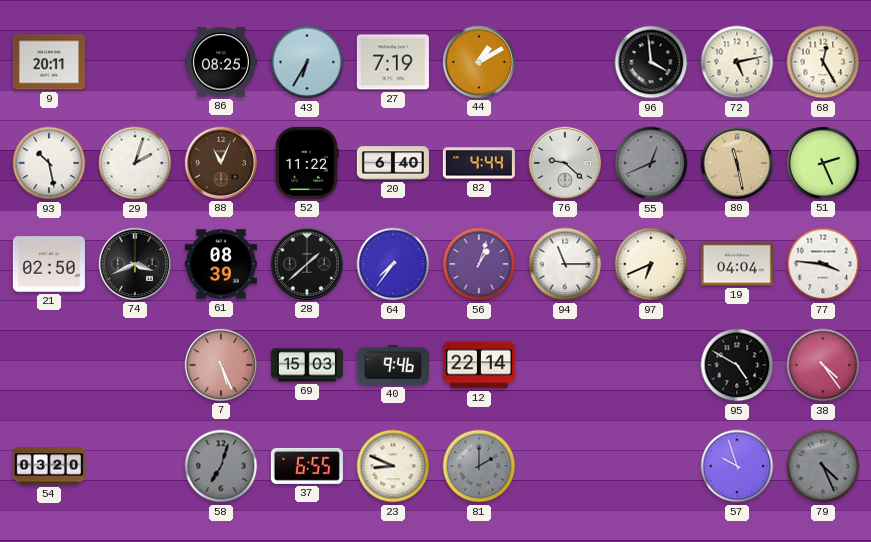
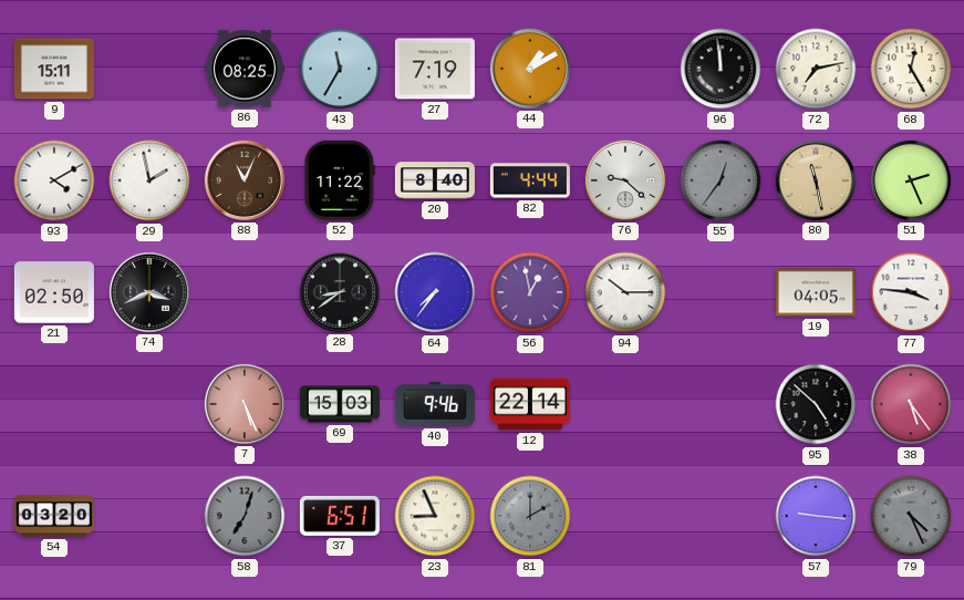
9: 20:11 -> 15:11
43: 6:35 -> 11:35
96: 3:59 -> 11:59
72: 5:13 -> 7:13
93: 10:28 -> 4:10
29: 2:03 -> 1:58
20: 6:40 -> 8:40
55: 12:41 -> 12:36
61: 08:39 -> none
28: 1:38 -> 8:39
56: 1:03 -> 12:58
94: 11:15 -> 10:15
97: 6:41 -> none
19: 04:04 -> 04:05
95: 4:50 -> 4:52
38: 4:24 -> 5:24
37: 6:55 -> 6:51
23: 8:49 -> 8:56
57: 9:57 -> 9:16
